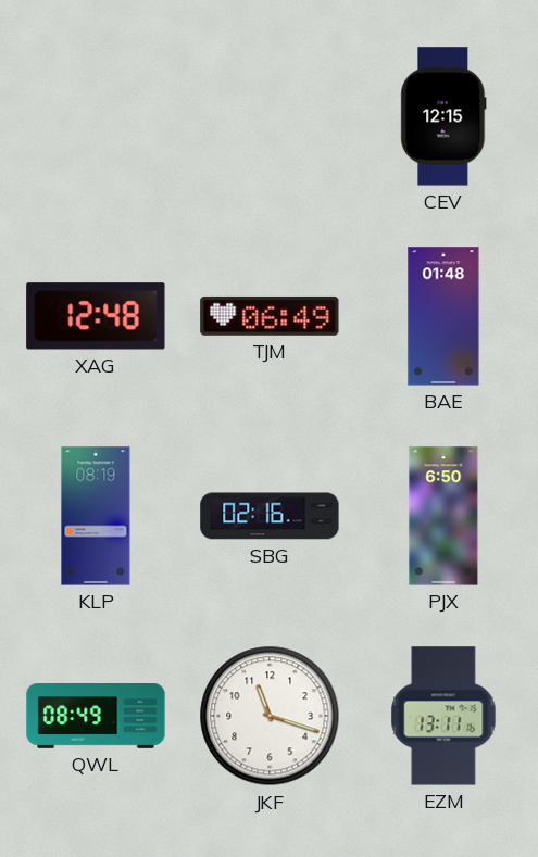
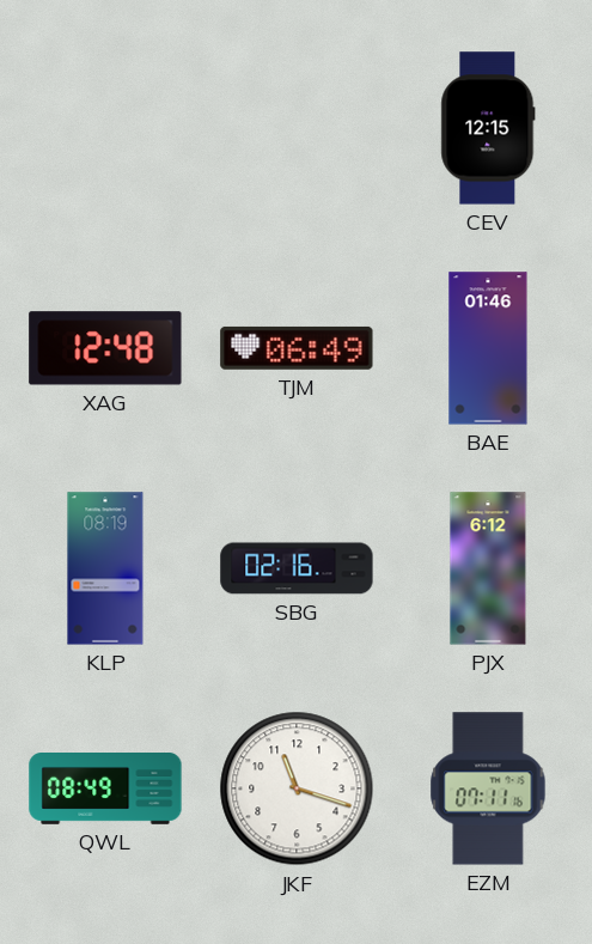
BAE: 01:48 -> 01:46
PJX: 6:50 -> 6:12
EZM: 13:11 -> 07:11
